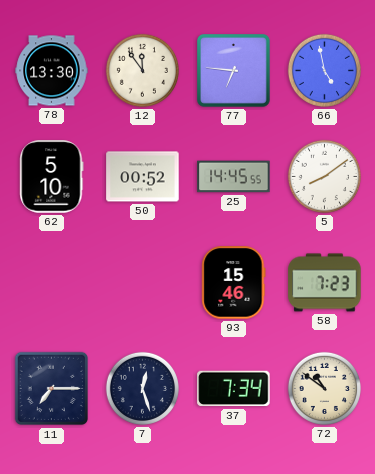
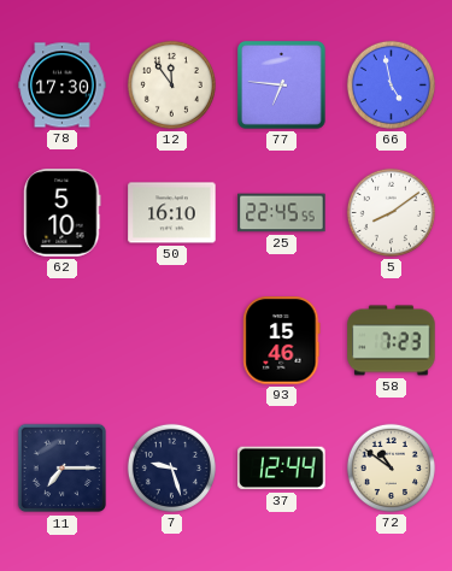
78: 13:30 -> 17:30
50: 00:52 -> 16:10
25: 14:45 -> 22:45
7: 12:27 -> 9:27
37: 7:34 -> 12:44
